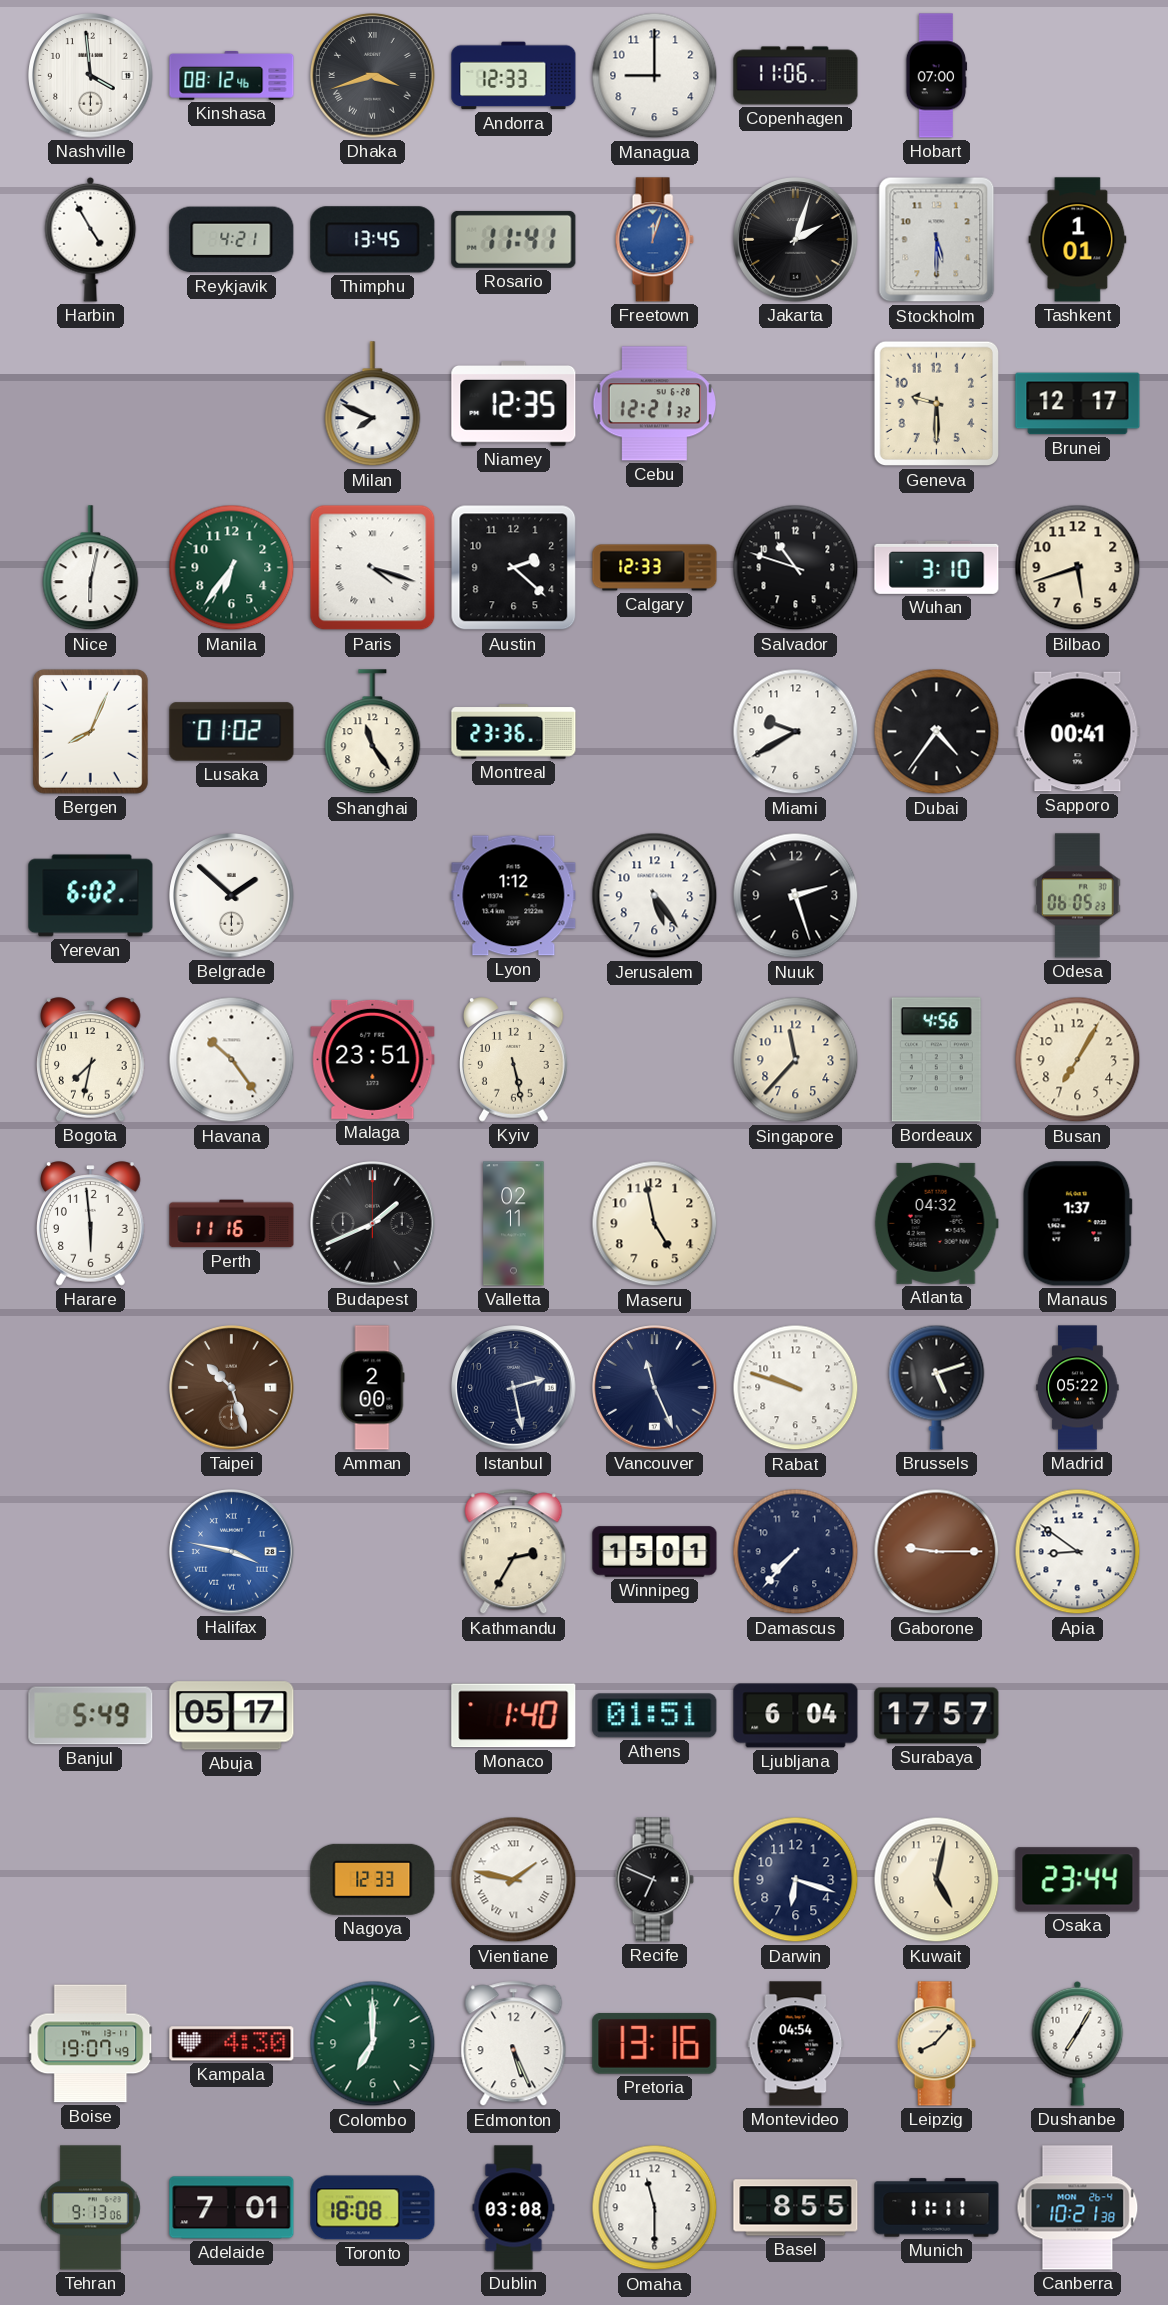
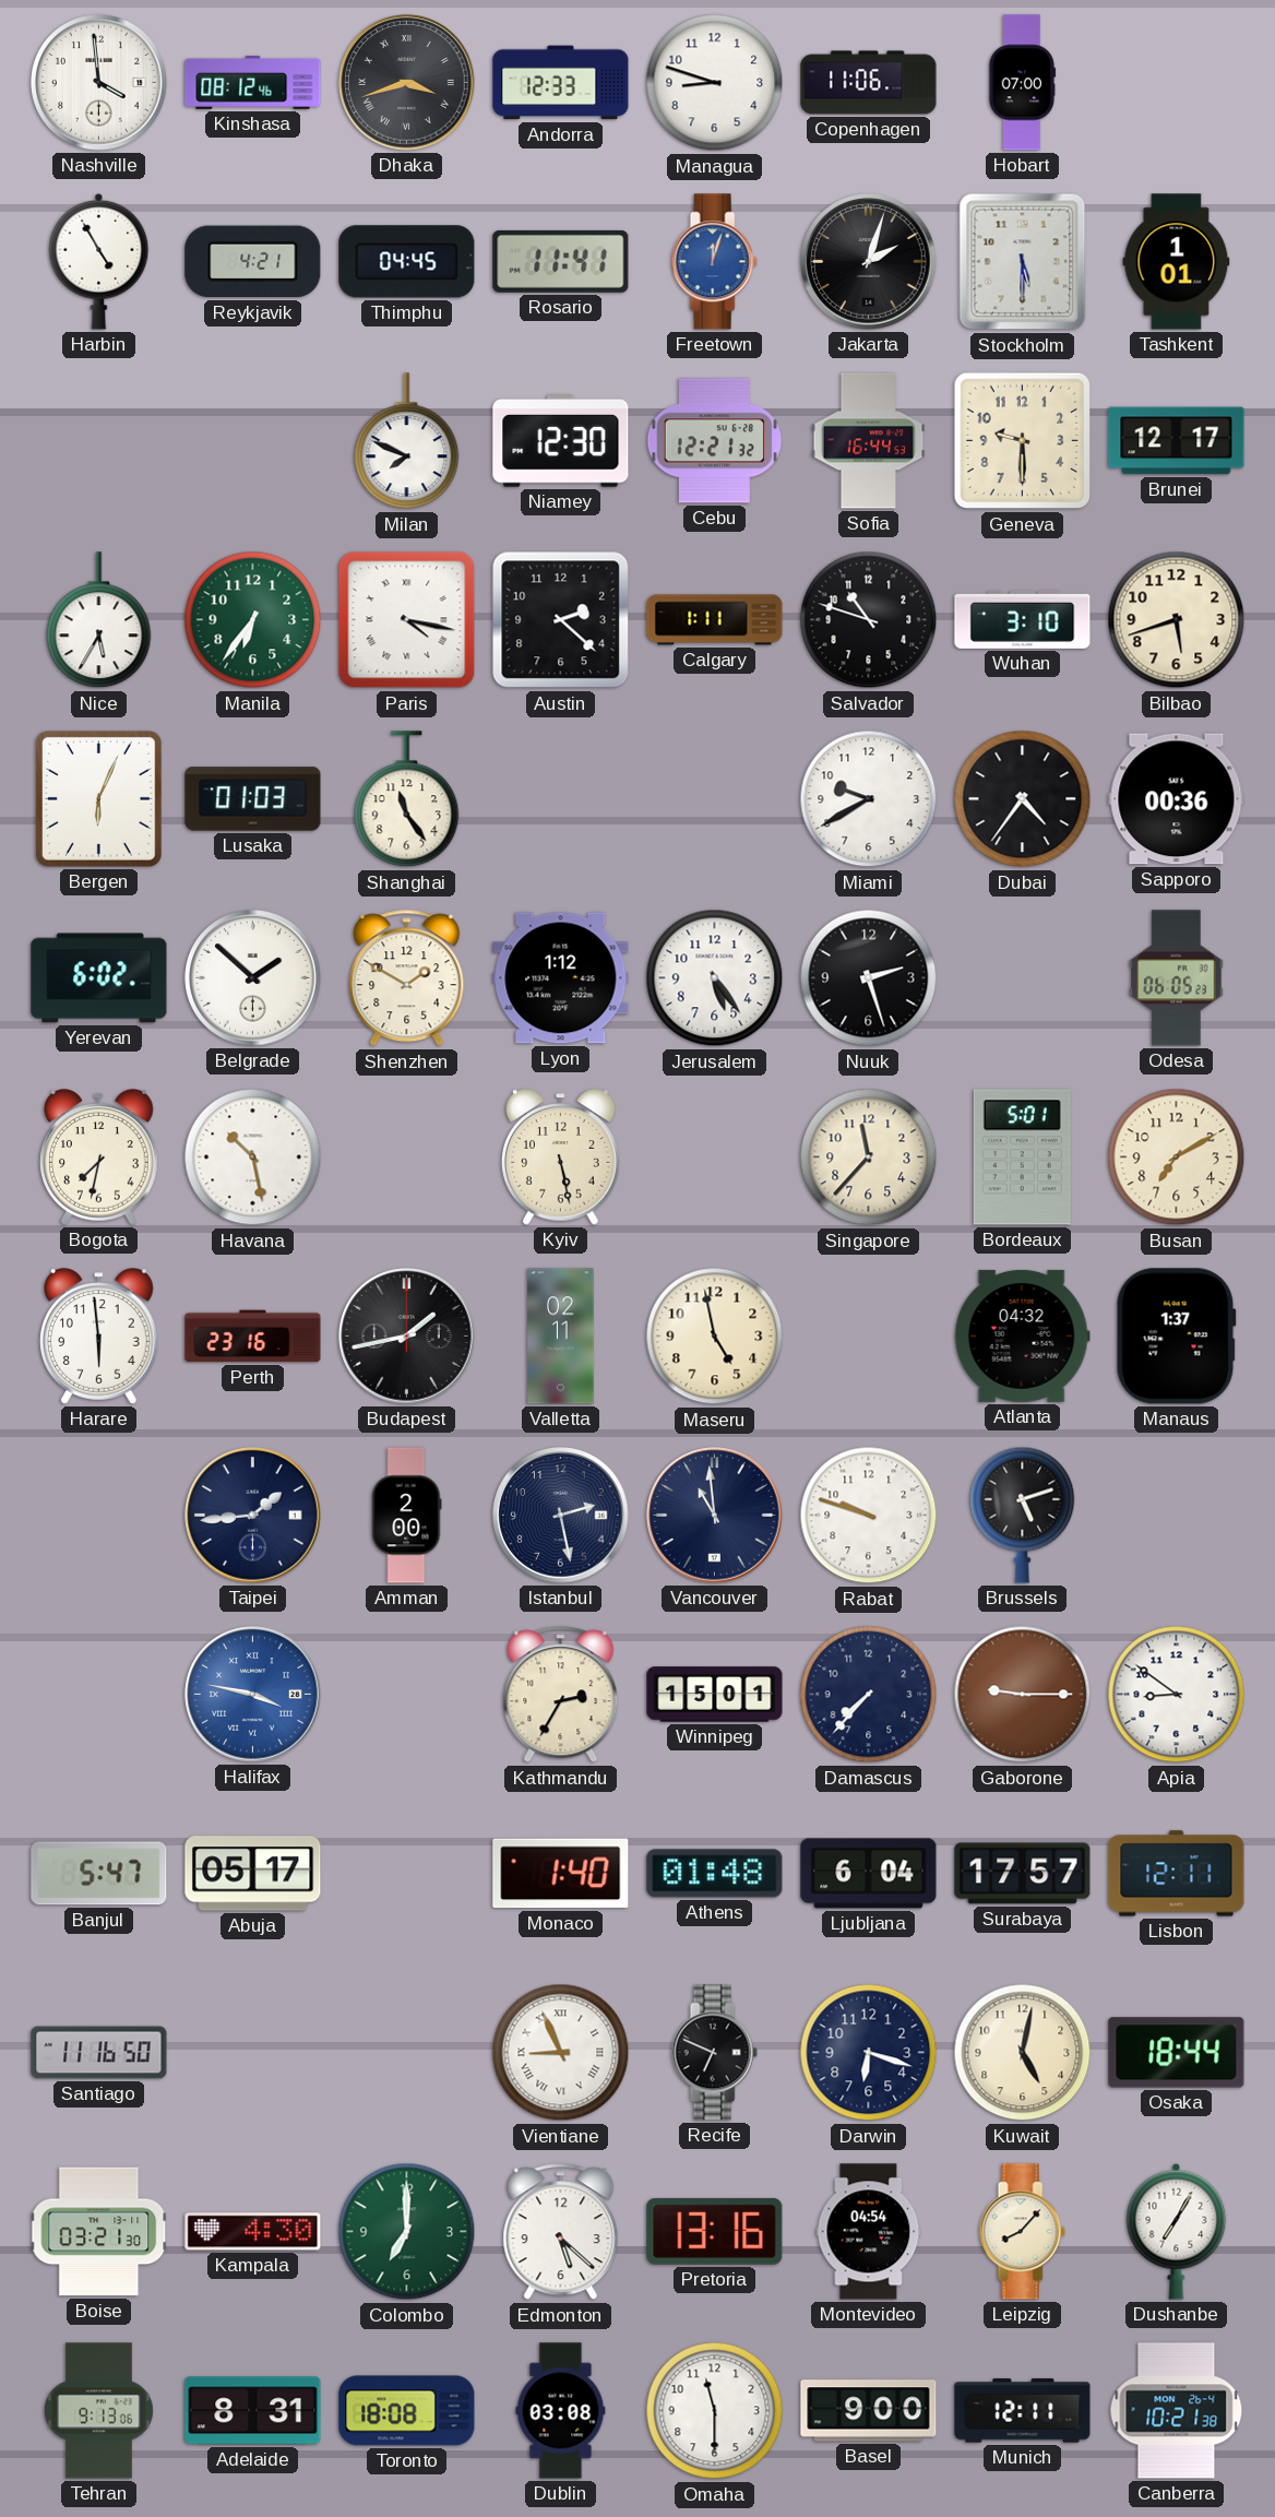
Managua: 9:00 -> 8:48
Thimphu: 13:45 -> 04:45
Niamey: 12:35 -> 12:30
Sofia: none -> 16:44
Nice: 6:02 -> 5:35
Paris: 4:18 -> 4:17
Calgary: 12:33 -> 1:11
Bergen: 8:04 -> 6:04
Lusaka: 01:02 -> 01:03
Montreal: 23:36 -> none
Sapporo: 00:41 -> 00:36
Shenzhen: none -> 1:50
Havana: 10:24 -> 10:28
Malaga: 23:51 -> none
Bordeaux: 4:56 -> 5:01
Busan: 7:05 -> 7:10
Perth: 11:16 -> 23:16
Budapest: 1:41 -> 1:43
Taipei: 10:27 -> 1:44
Taipei dial: brown -> navy
Vancouver: 11:26 -> 10:59
Madrid: 05:22 -> none
Banjul: 5:49 -> 5:47
Athens: 01:51 -> 01:48
Lisbon: none -> 12:11
Santiago: none -> 11:16
Nagoya: 12:33 -> none
Vientiane: 1:47 -> 8:56
Osaka: 23:44 -> 18:44
Boise: 19:07 -> 03:21
Edmonton: 5:26 -> 5:22
Adelaide: 7:01 -> 8:31
Basel: 8:55 -> 9:00
Munich: 11:11 -> 12:11
